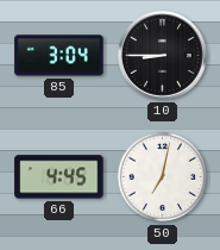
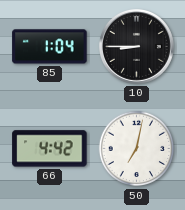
85: 3:04 -> 1:04
66: 4:45 -> 4:42
